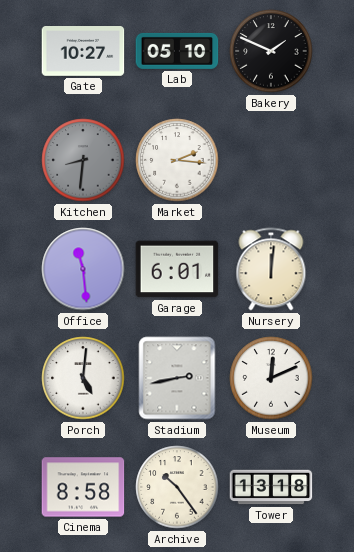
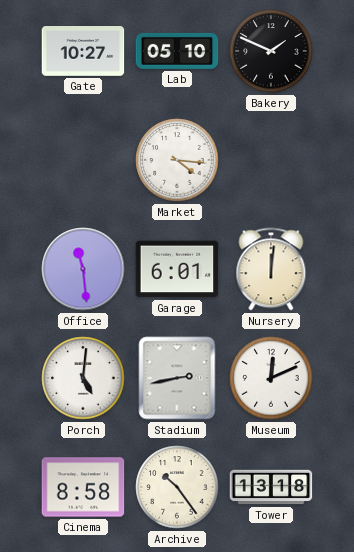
Kitchen: 8:31 -> none
Market: 2:16 -> 4:16
